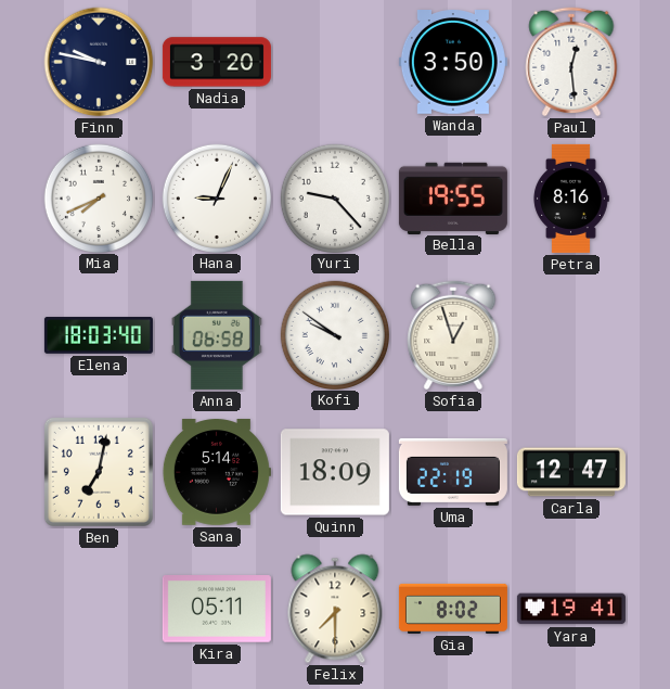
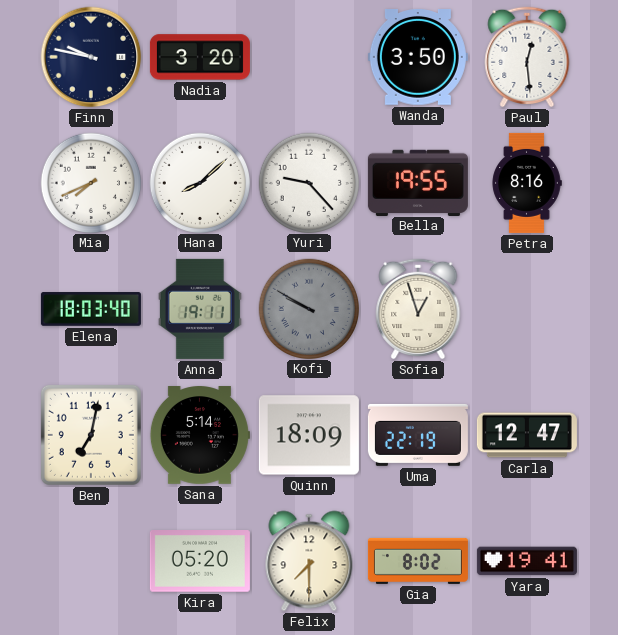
Hana: 9:04 -> 8:08
Anna: 06:58 -> 19:11
Kofi: 9:51 -> 9:50
Kofi dial: white -> grey
Kira: 05:11 -> 05:20
